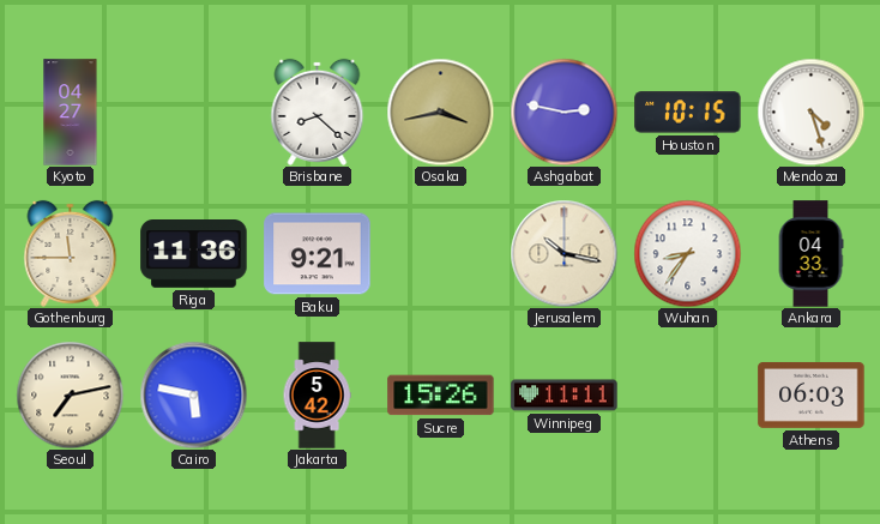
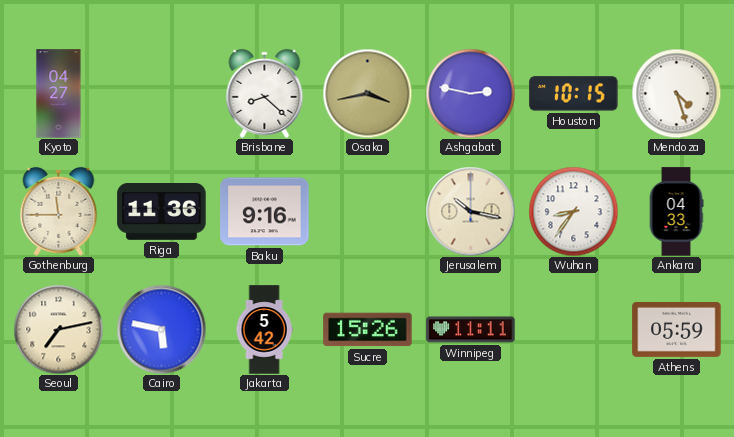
Baku: 9:21 -> 9:16
Athens: 06:03 -> 05:59
